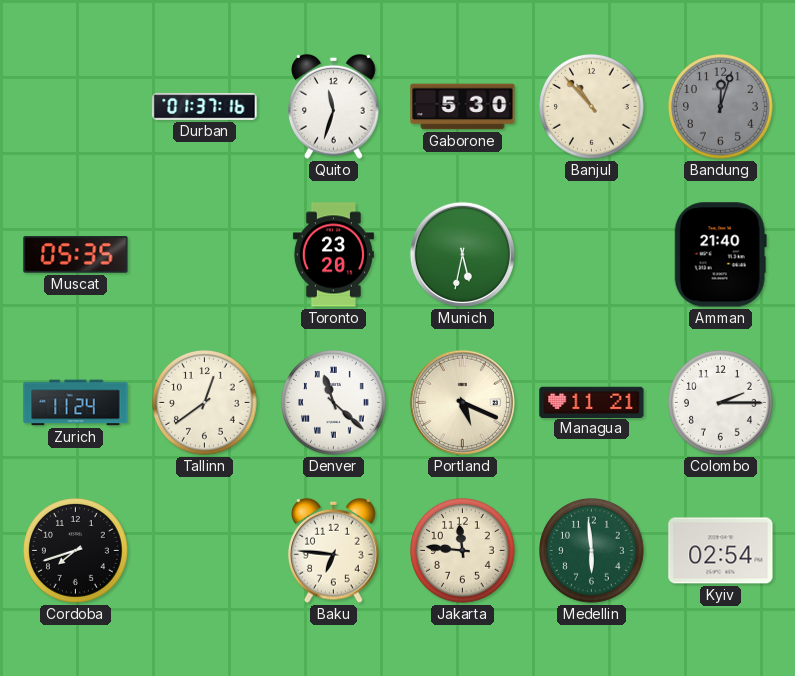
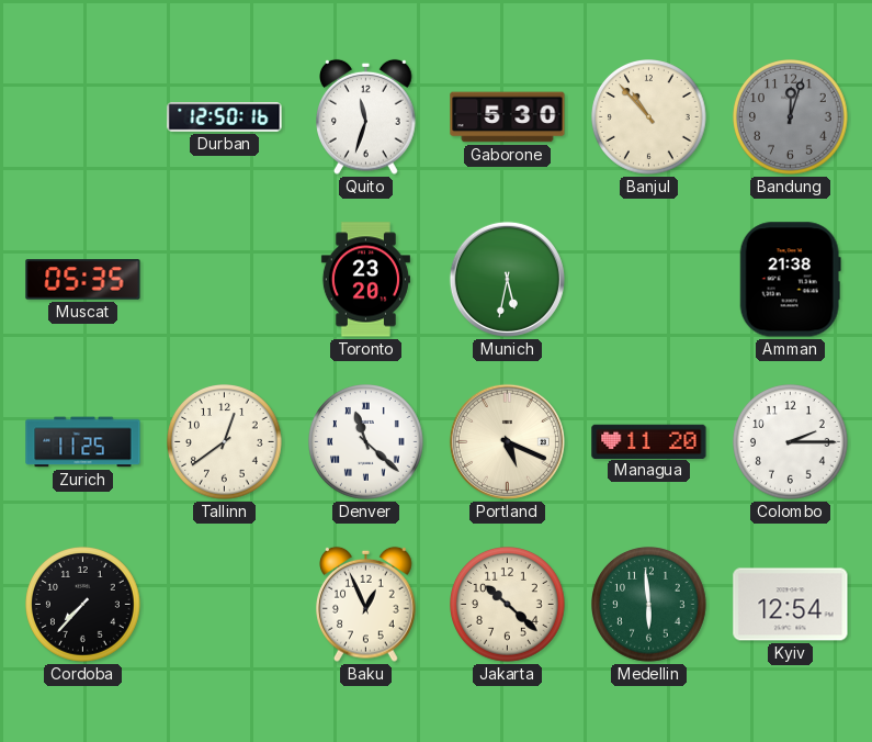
Durban: 01:37 -> 12:50
Amman: 21:40 -> 21:38
Zurich: 11:24 -> 11:25
Managua: 11:21 -> 11:20
Cordoba: 7:42 -> 7:37
Baku: 6:46 -> 12:56
Jakarta: 11:46 -> 10:22
Kyiv: 02:54 -> 12:54
